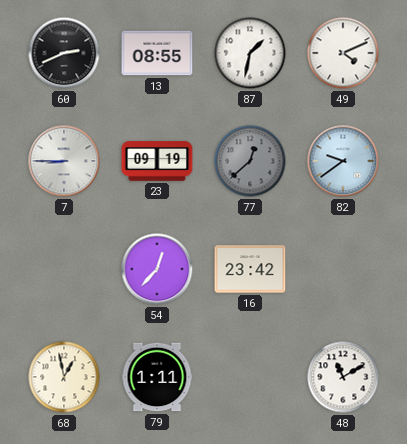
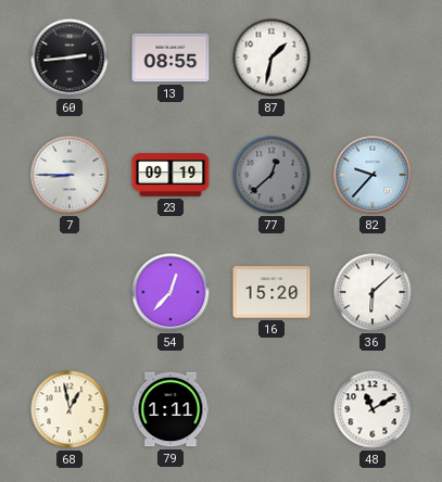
60: 2:41 -> 2:44
49: 4:11 -> none
82: 9:39 -> 9:37
16: 23:42 -> 15:20
36: none -> 6:08
